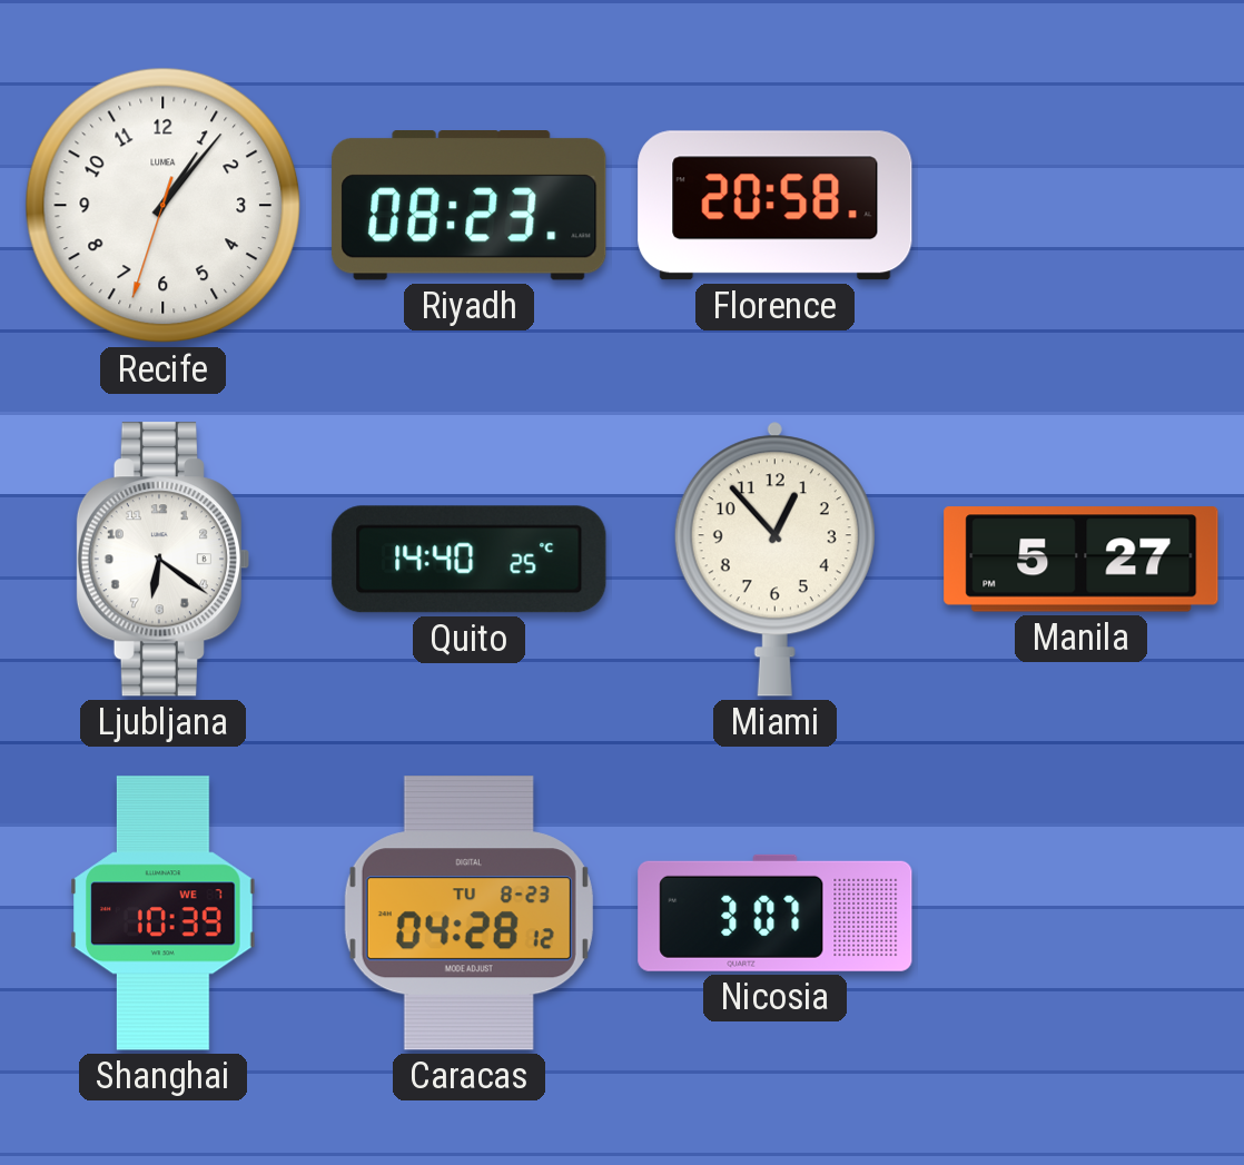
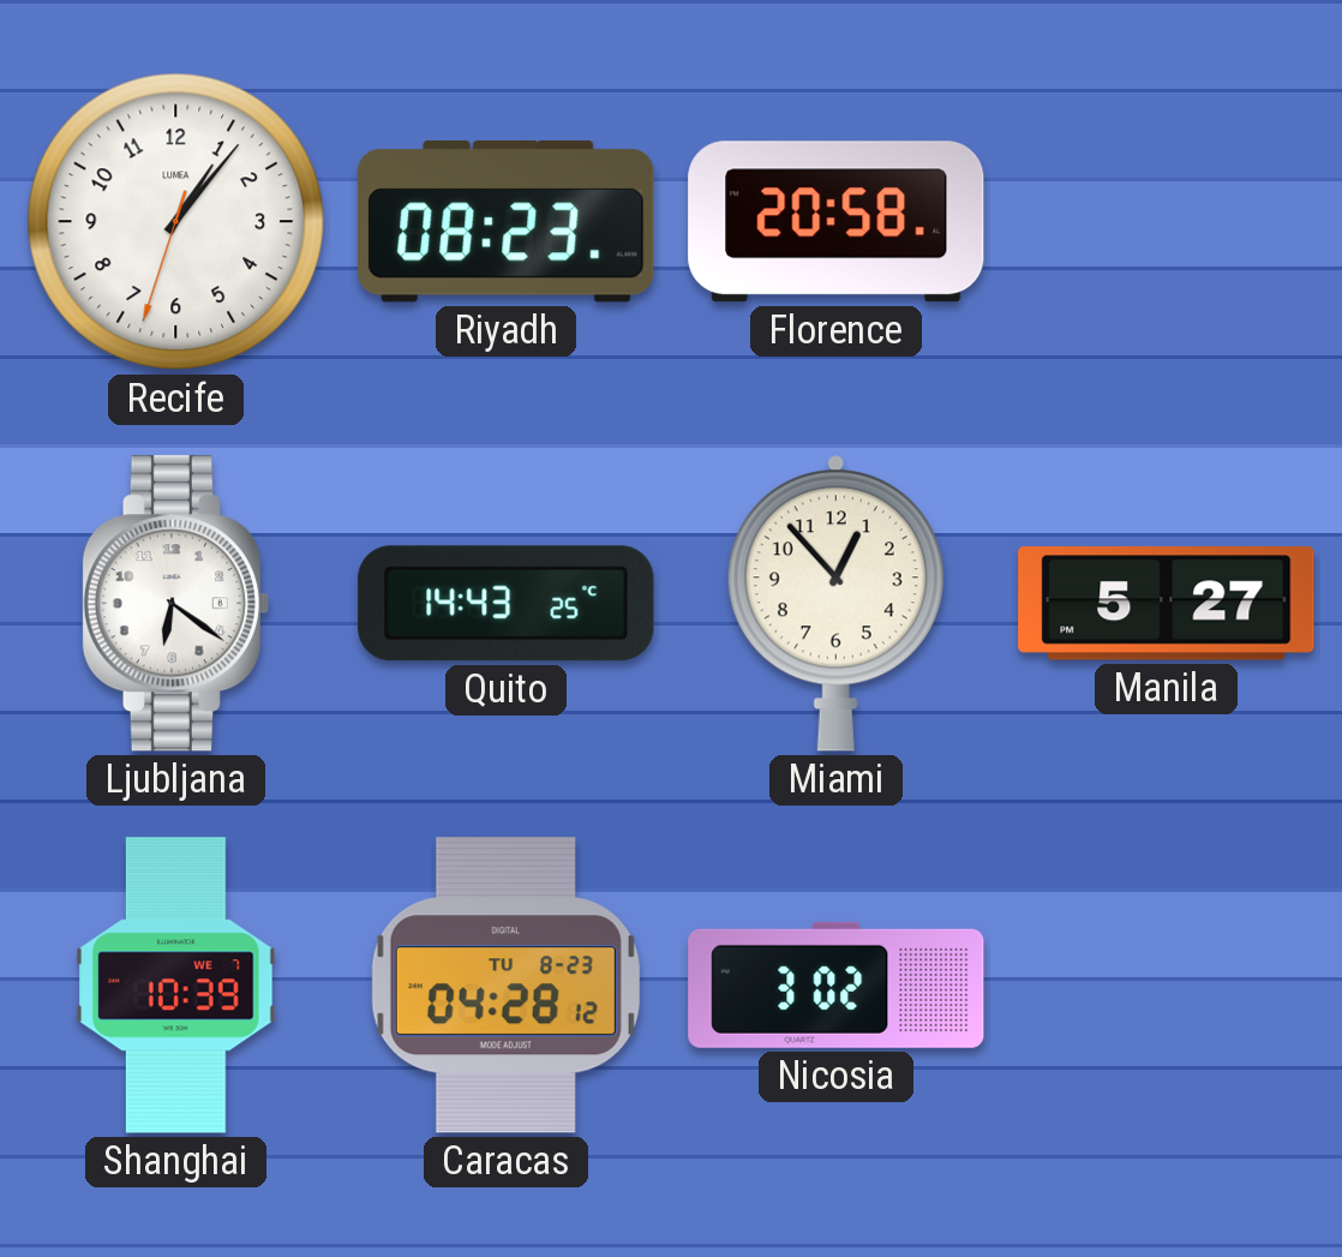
Quito: 14:40 -> 14:43
Nicosia: 3:07 -> 3:02
